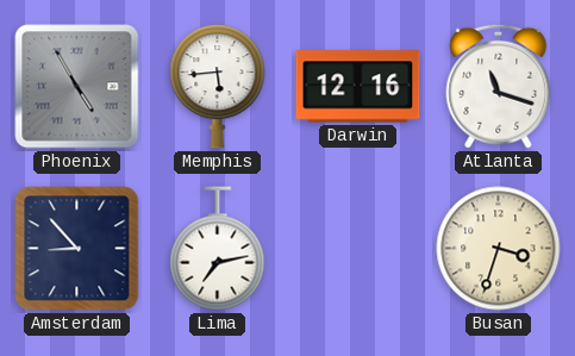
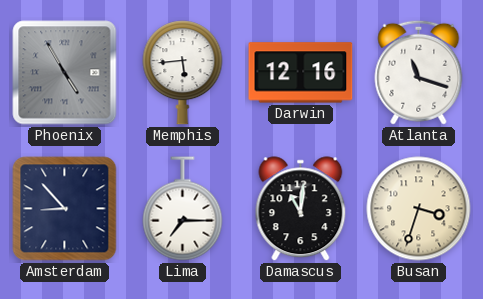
Lima: 7:13 -> 7:15
Damascus: none -> 11:01
